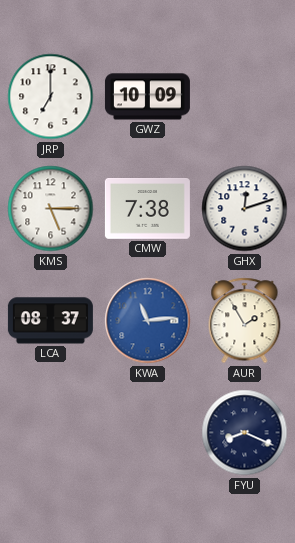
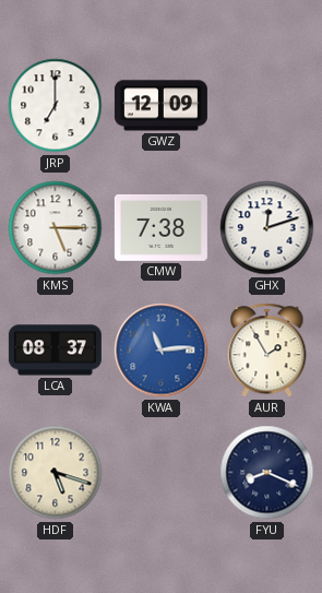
GWZ: 10:09 -> 12:09
HDF: none -> 5:18
